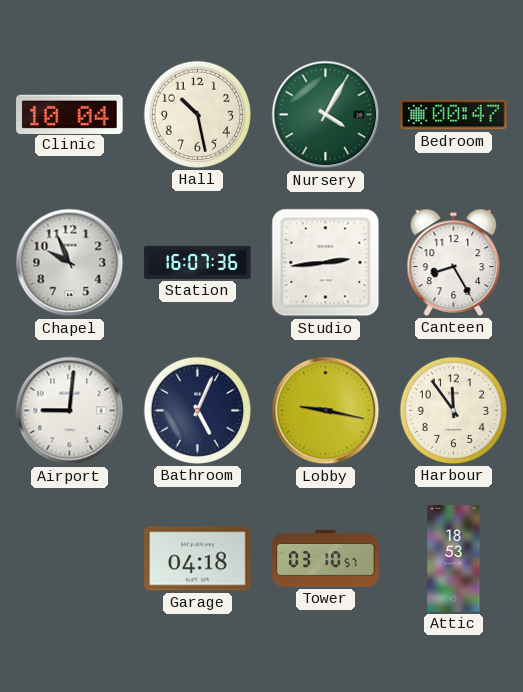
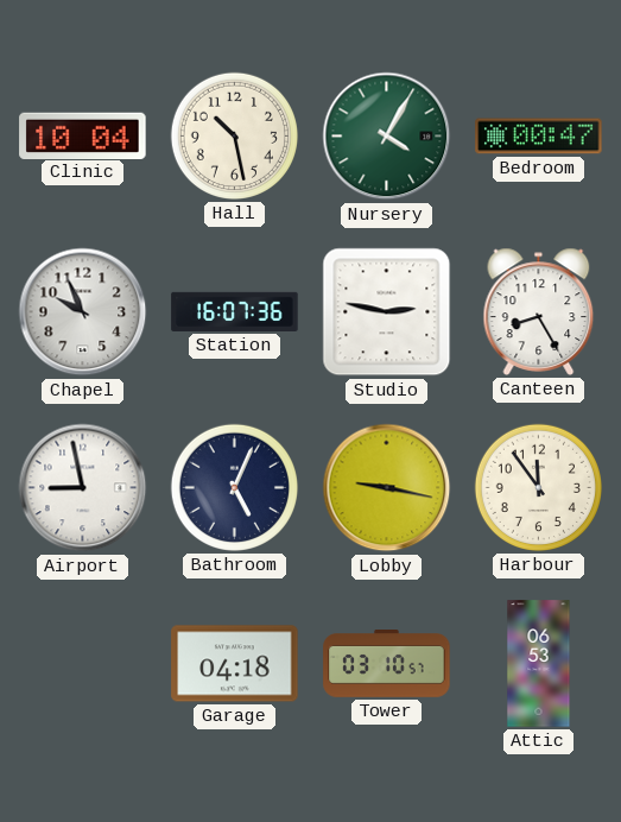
Studio: 2:44 -> 2:47
Airport: 9:01 -> 8:58
Attic: 18:53 -> 06:53
